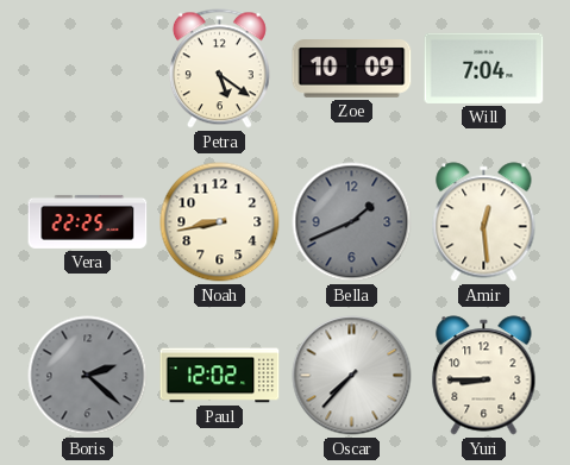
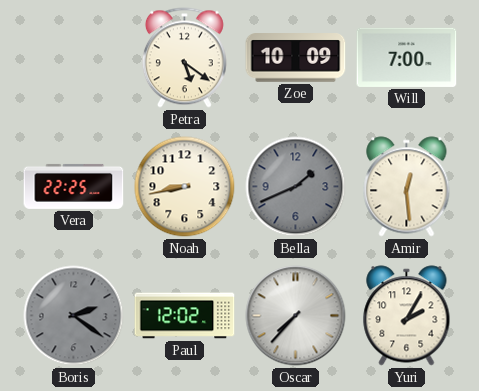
Will: 7:04 -> 7:00
Boris: 2:22 -> 2:21
Yuri: 8:45 -> 2:05
